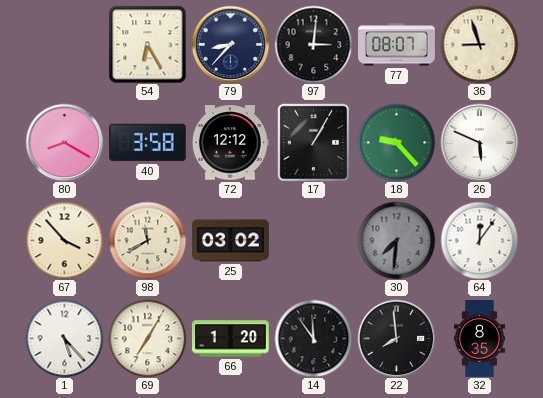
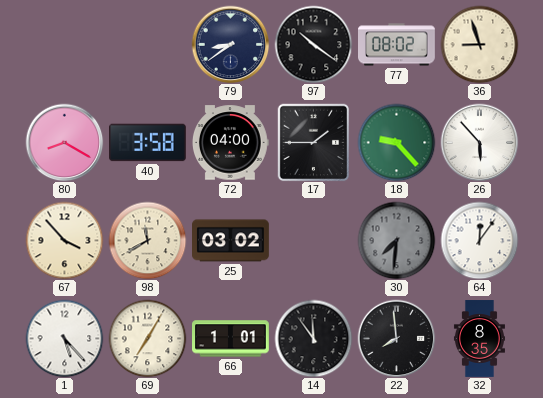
54: 6:25 -> none
79: 8:37 -> 8:39
97: 3:01 -> 10:21
77: 08:07 -> 08:02
72: 12:12 -> 04:00
17: 1:05 -> 1:45
26: 5:49 -> 5:53
66: 1:20 -> 1:01
